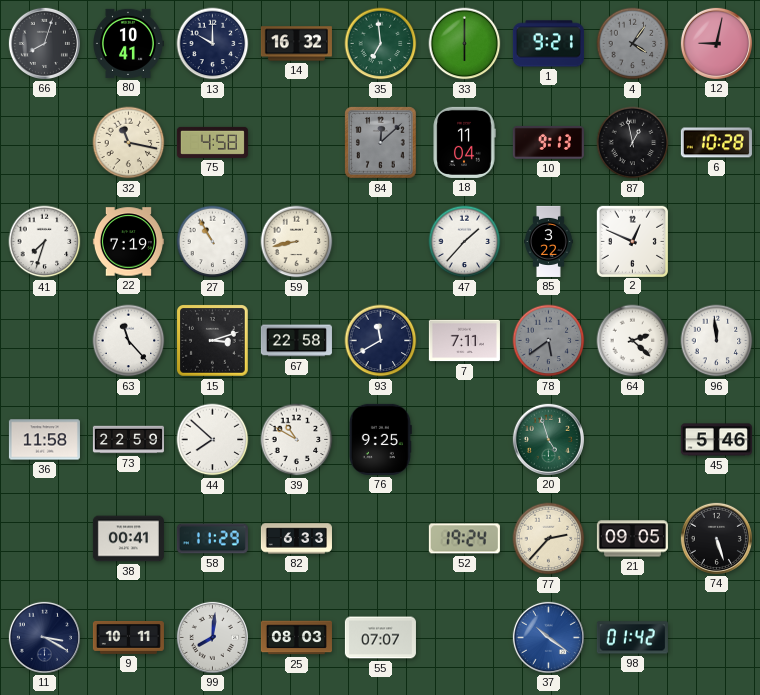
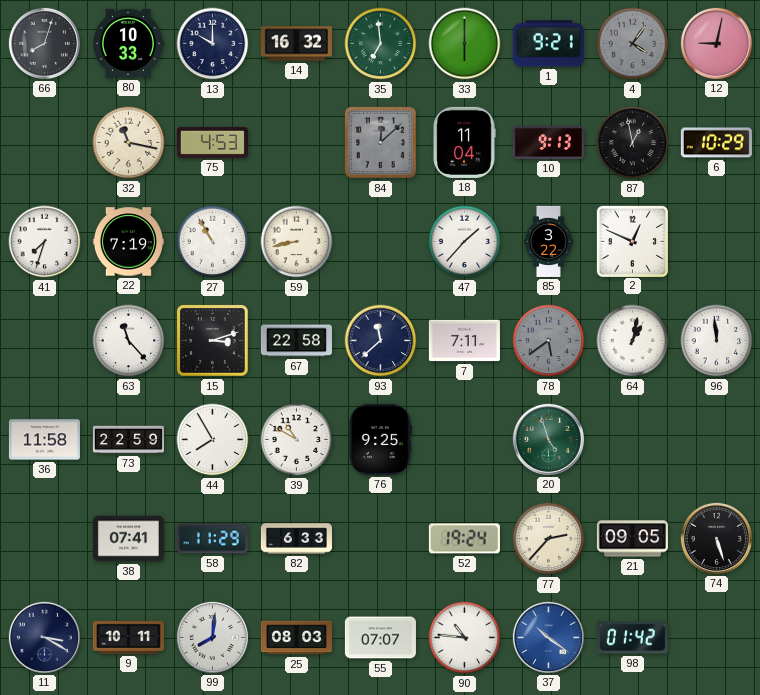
80: 10:41 -> 10:33
75: 4:58 -> 4:53
6: 10:28 -> 10:29
93: 11:40 -> 11:38
64: 2:22 -> 1:02
44: 7:52 -> 7:55
45: 5:46 -> none
38: 00:41 -> 07:41
90: none -> 10:46
